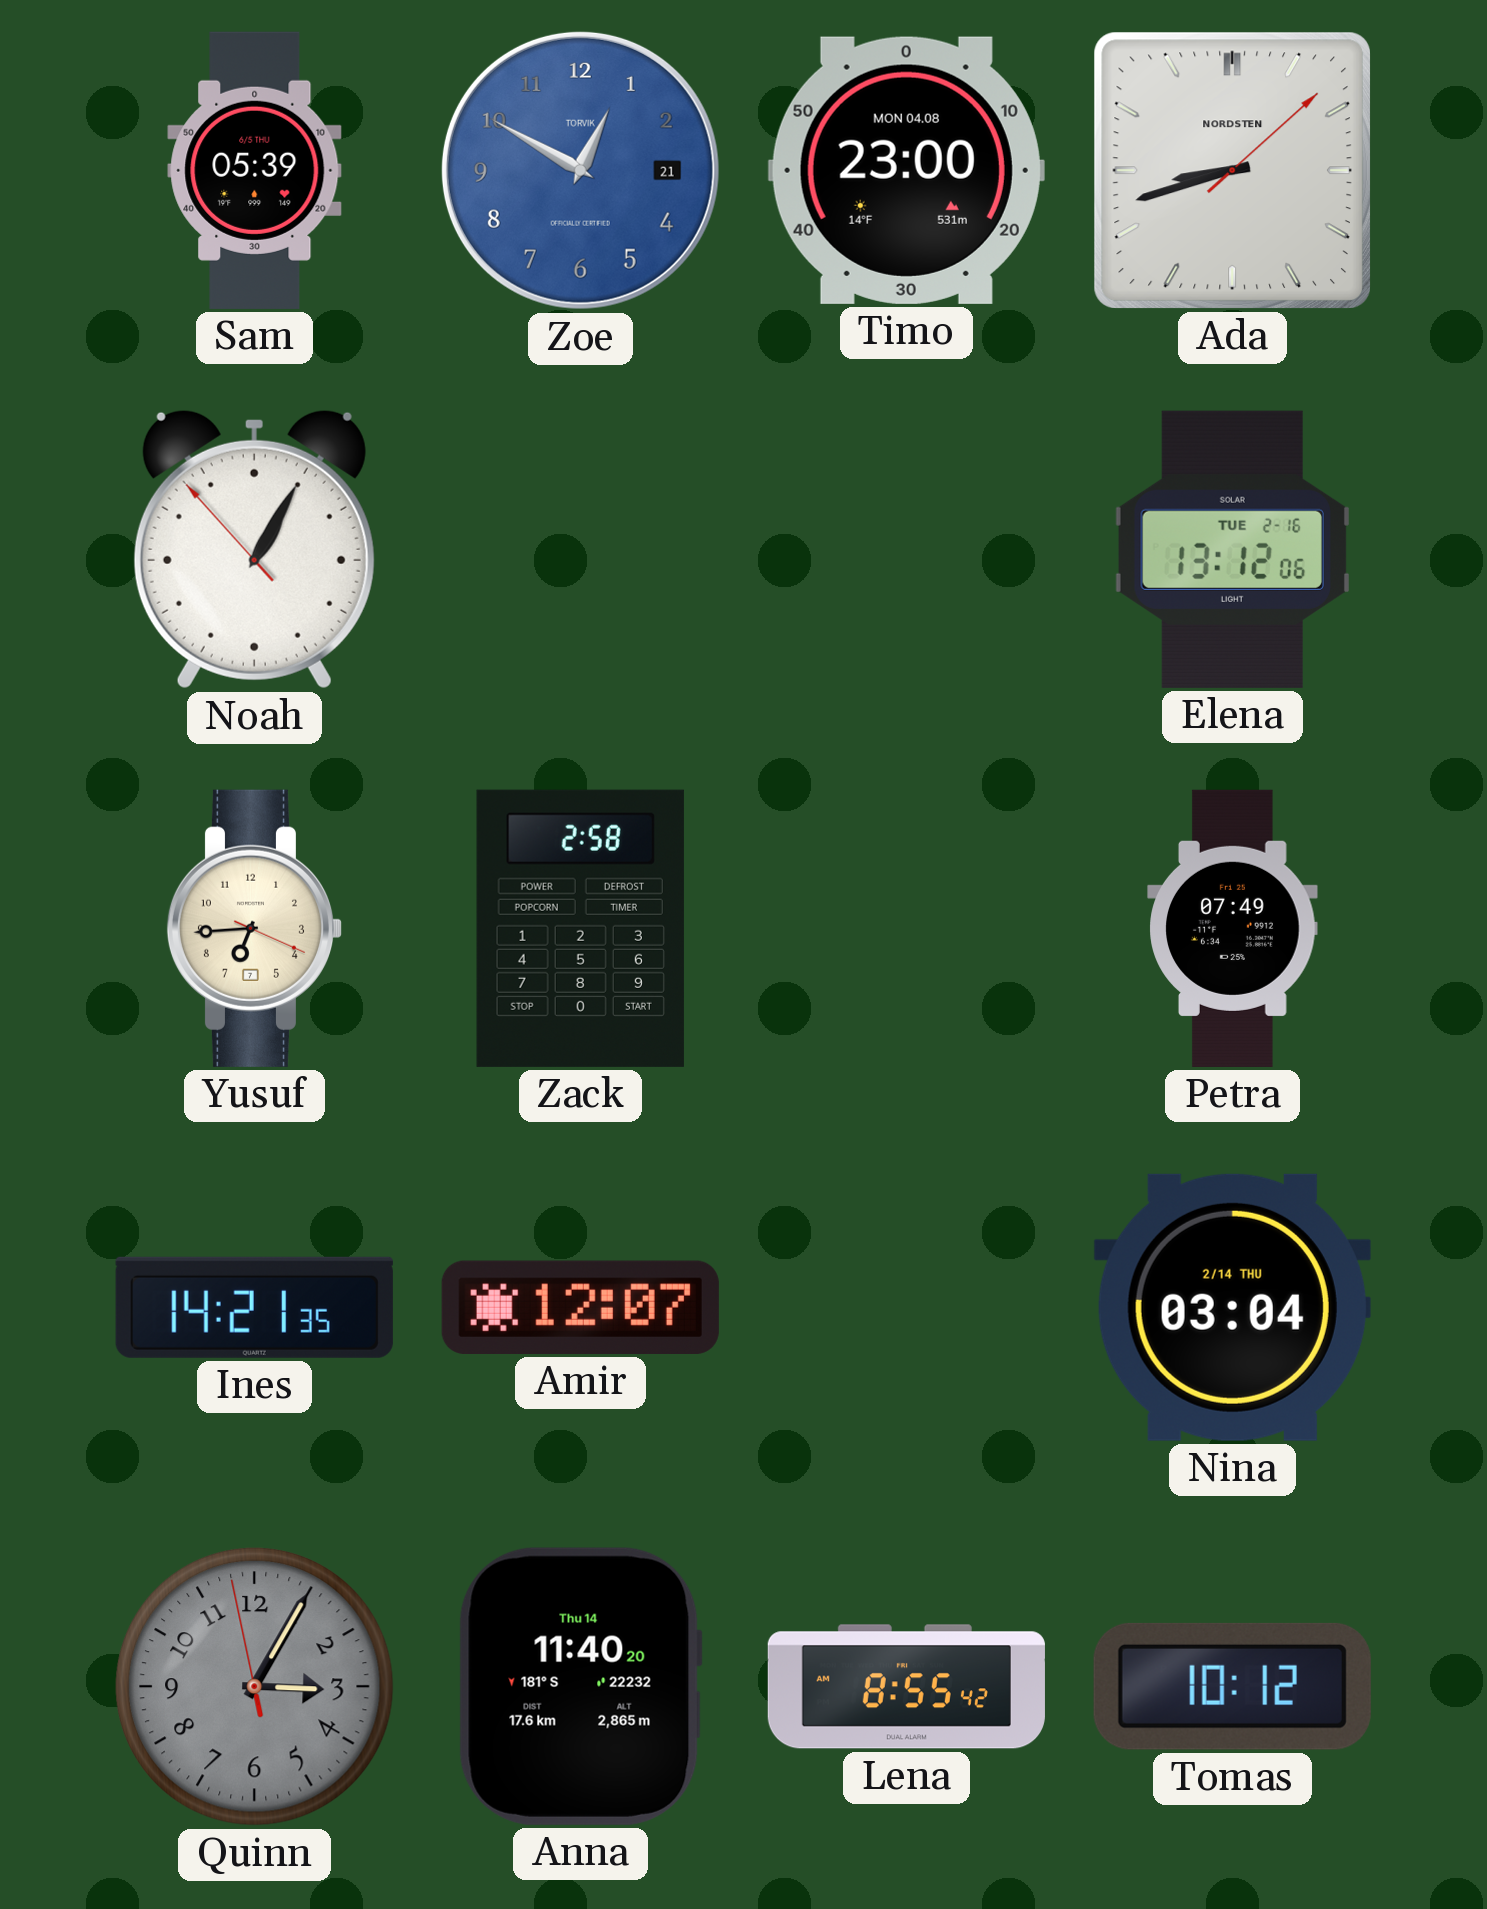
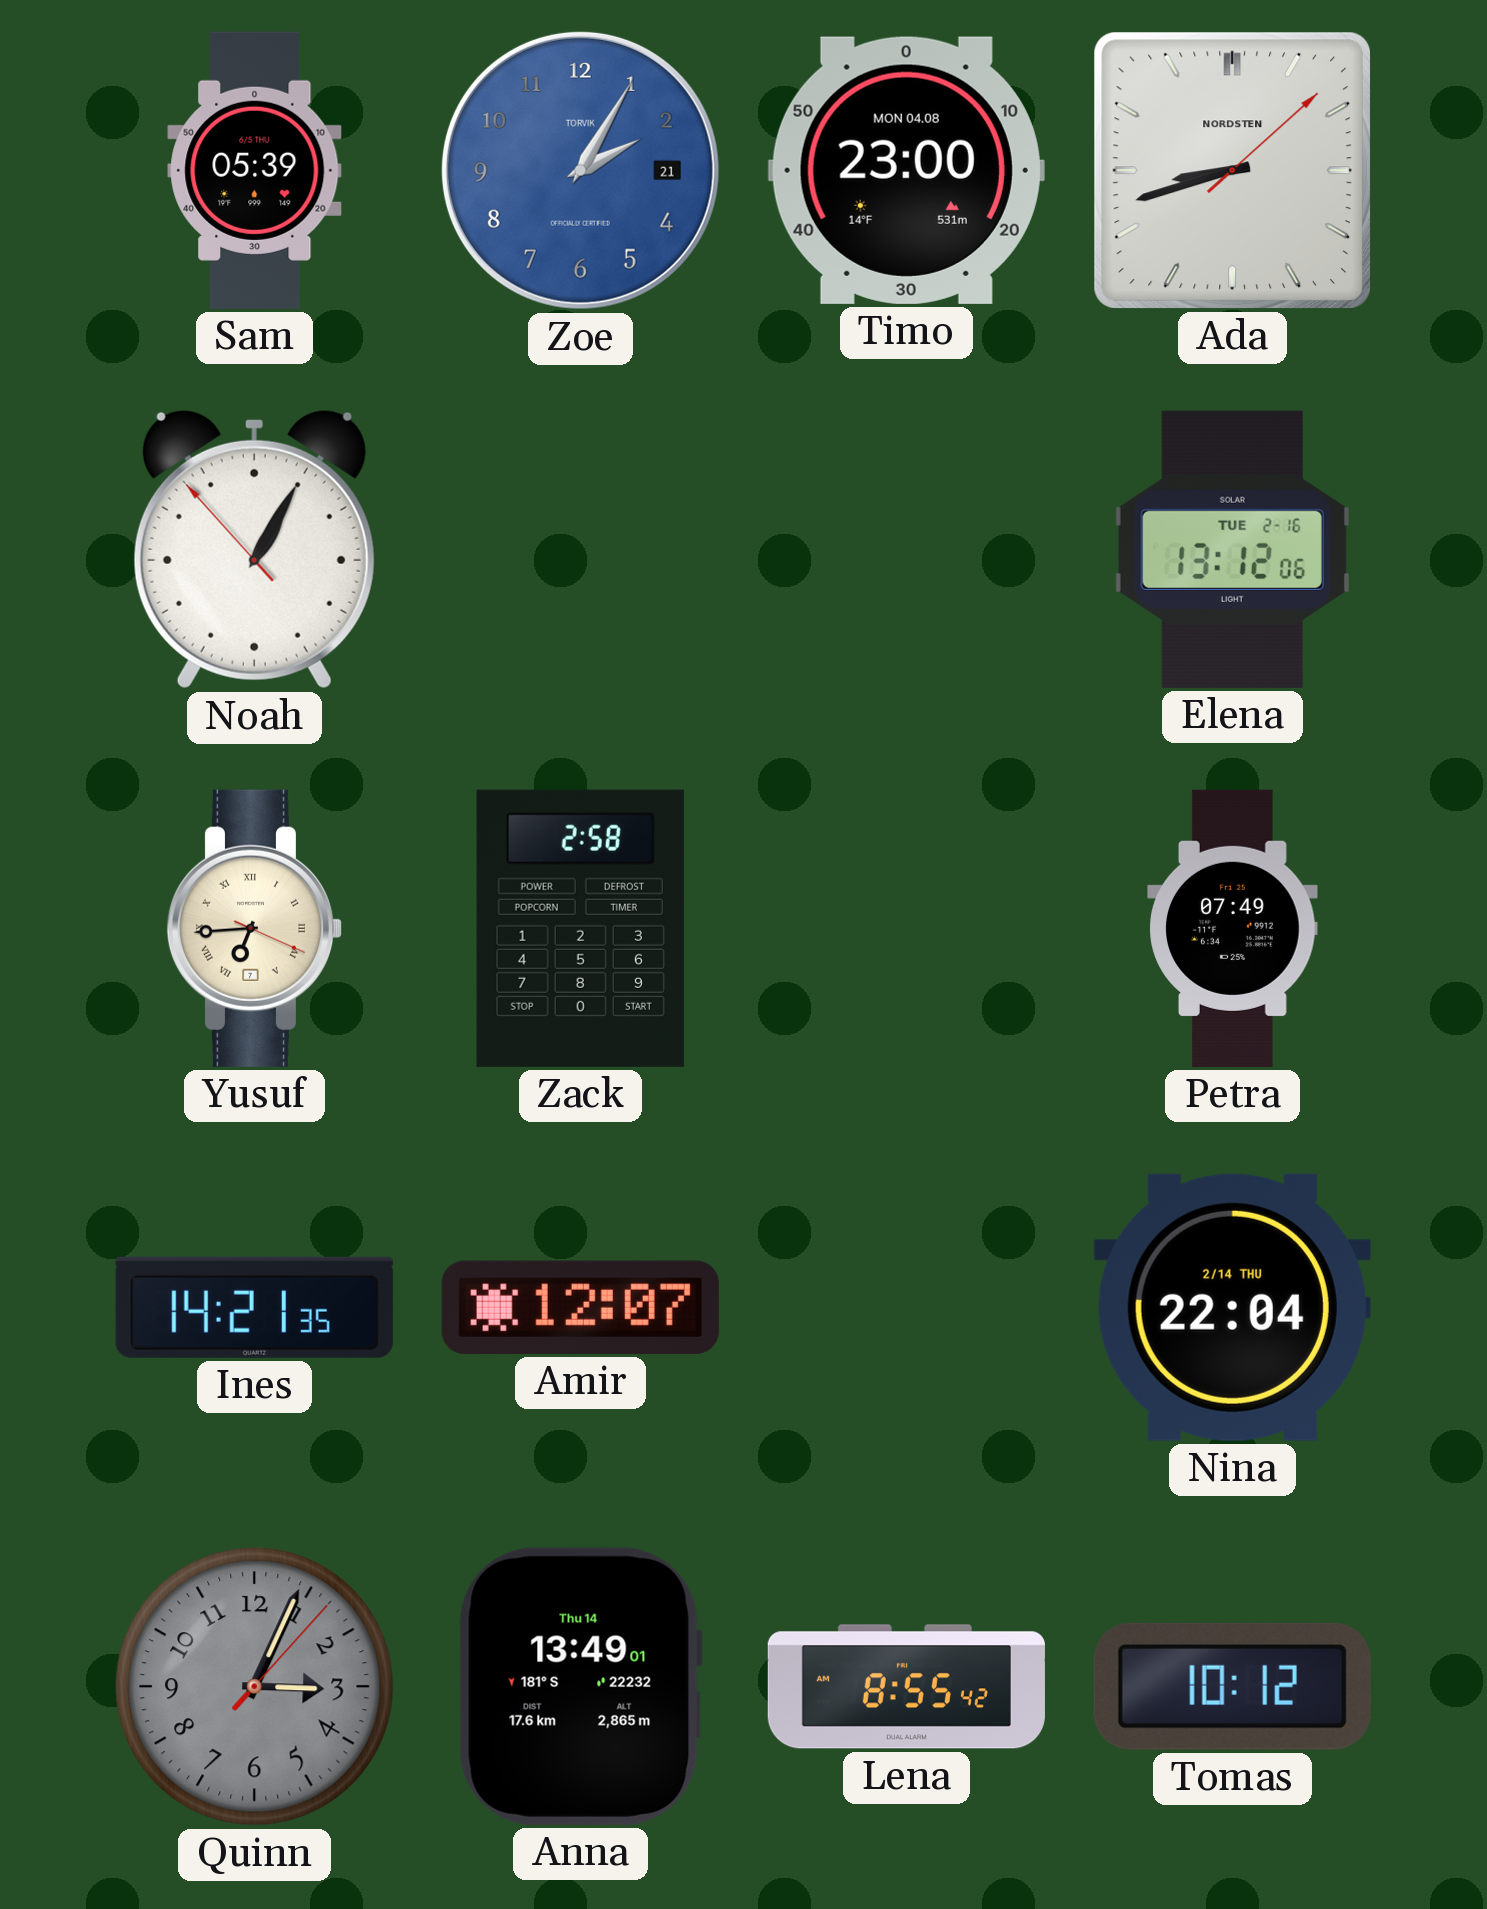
Zoe: 12:50 -> 2:05
Yusuf numerals: Arabic -> Roman
Nina: 03:04 -> 22:04
Quinn: 3:04:58 -> 3:04:07
Anna: 11:40 -> 13:49
